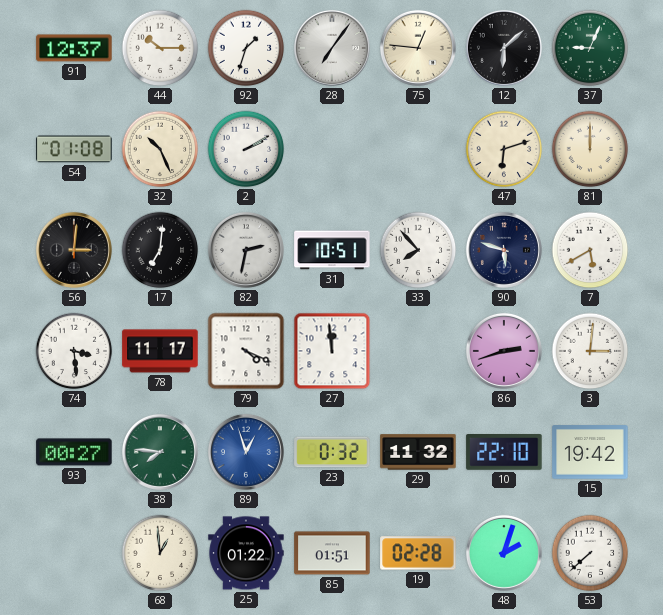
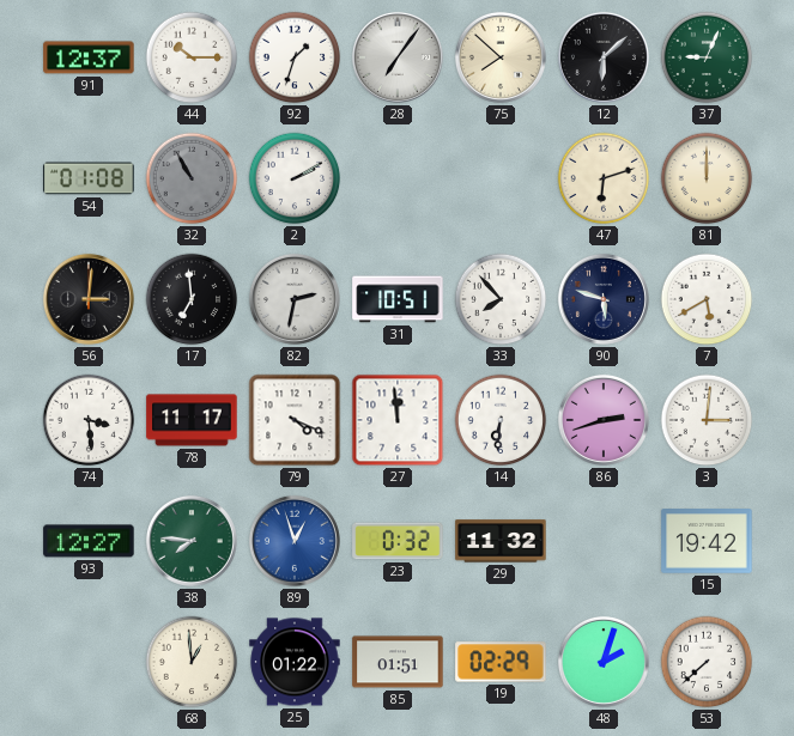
75: 12:46 -> 7:52
32: 10:26 -> 10:55
32 dial: cream -> grey
17: 7:01 -> 6:59
14: none -> 6:31
93: 00:27 -> 12:27
10: 22:10 -> none
19: 02:28 -> 02:29
